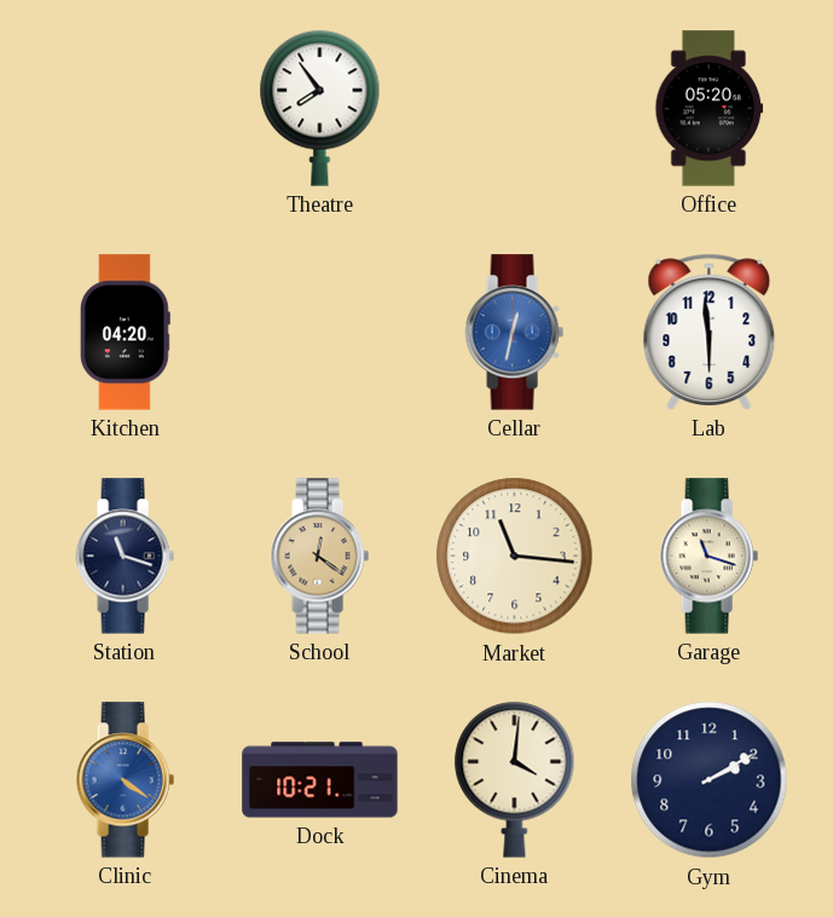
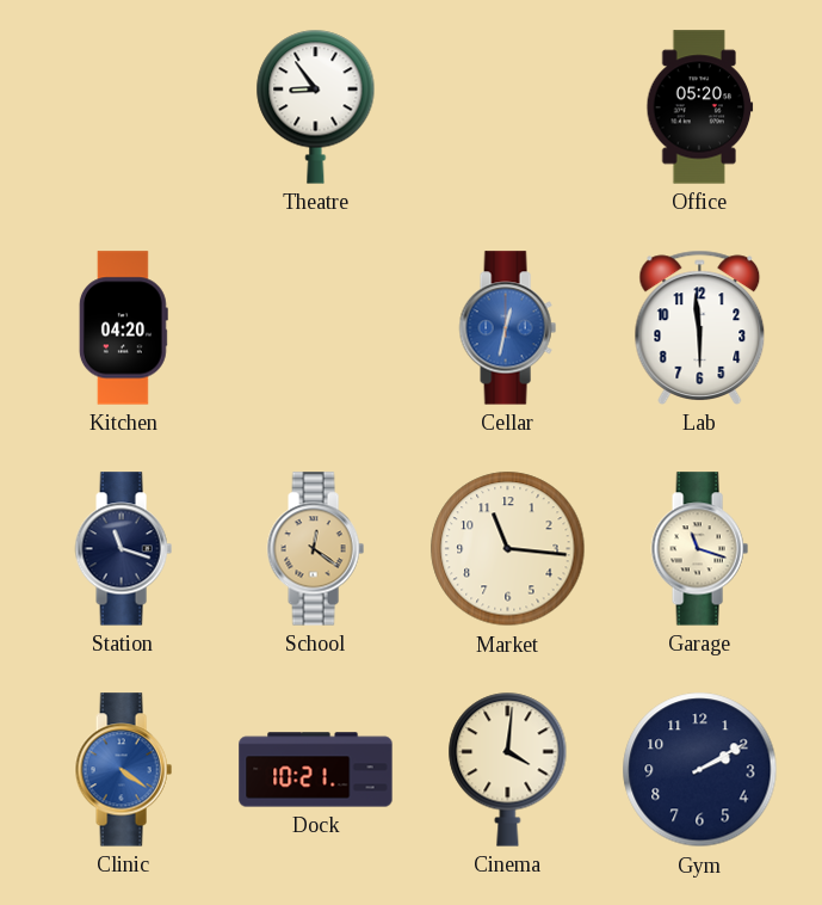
Theatre: 7:54 -> 8:54
